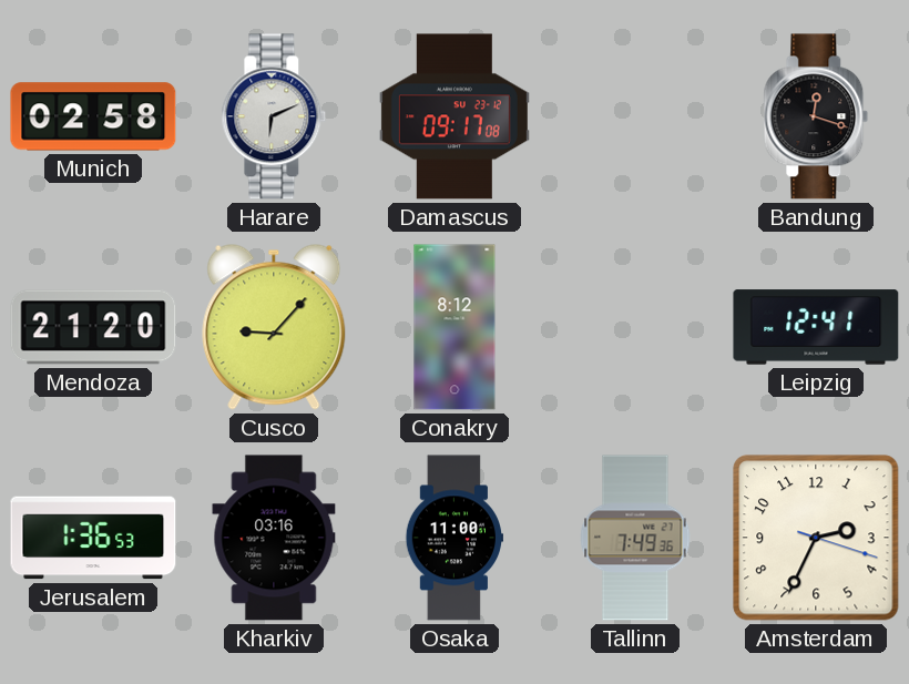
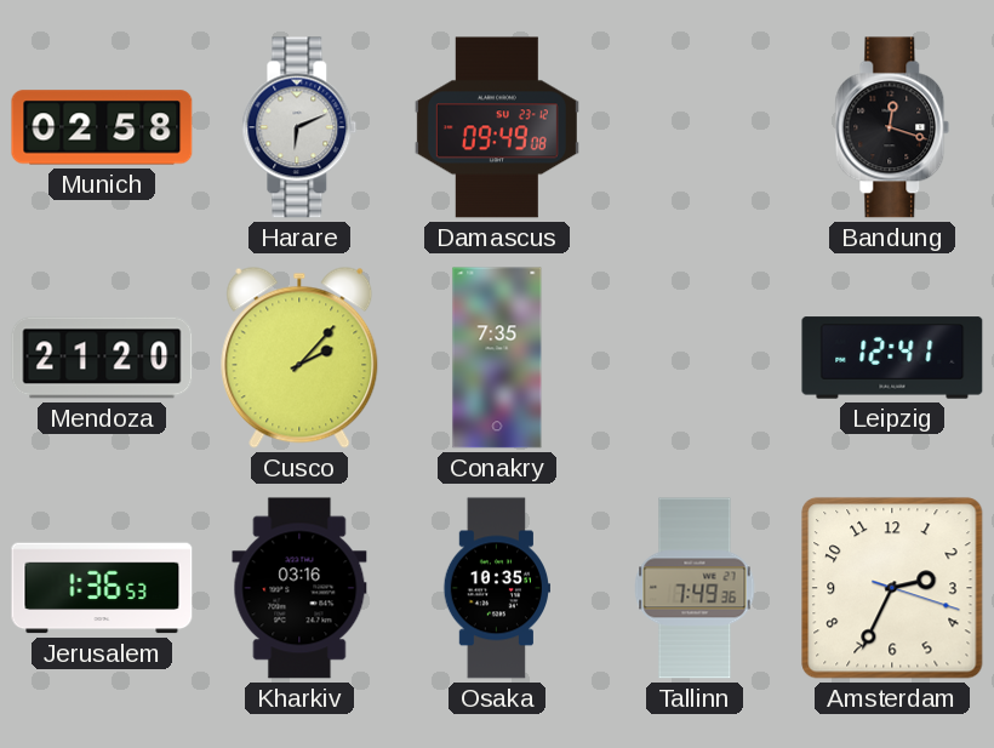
Damascus: 09:17 -> 09:49
Cusco: 9:07 -> 2:07
Conakry: 8:12 -> 7:35
Osaka: 11:00 -> 10:35
